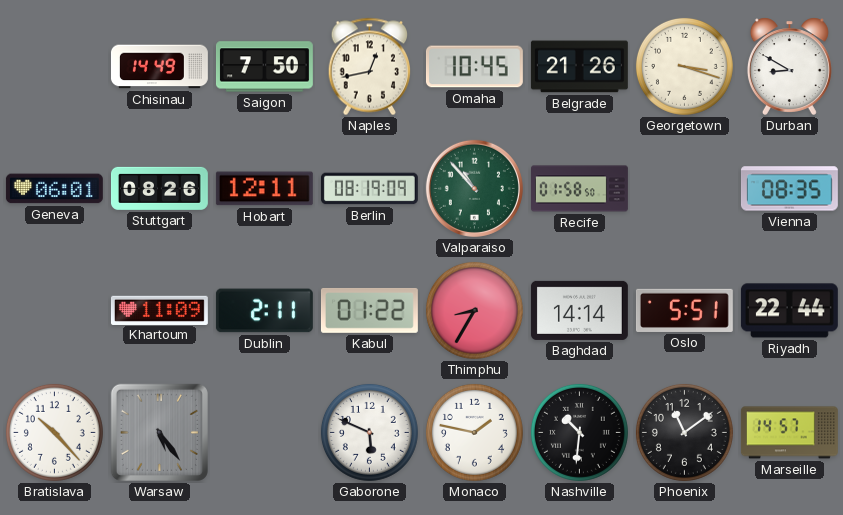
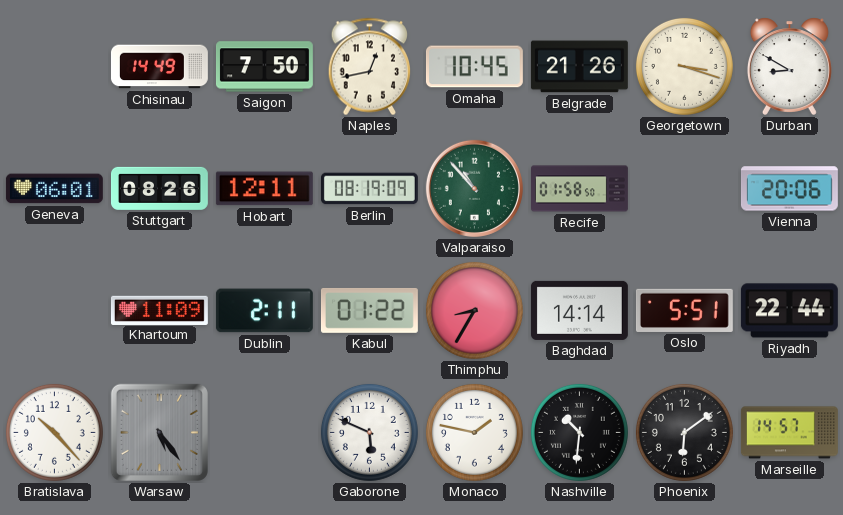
Vienna: 08:35 -> 20:06
Phoenix: 11:09 -> 6:09
